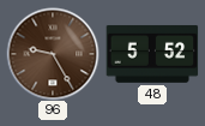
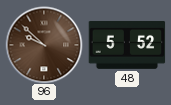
96: 9:25 -> 9:52
